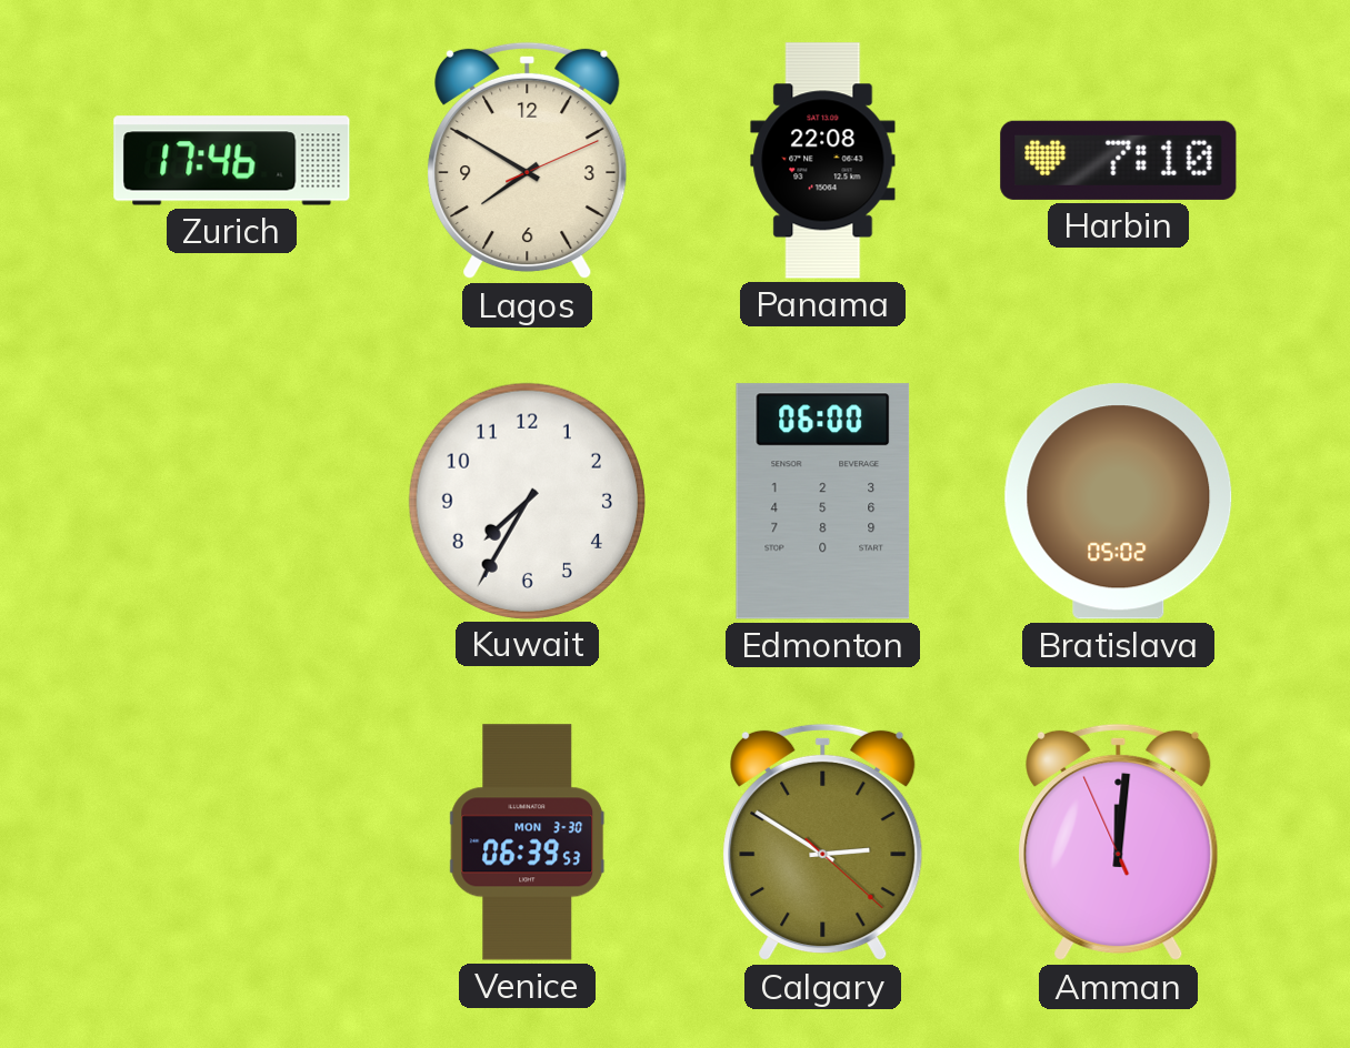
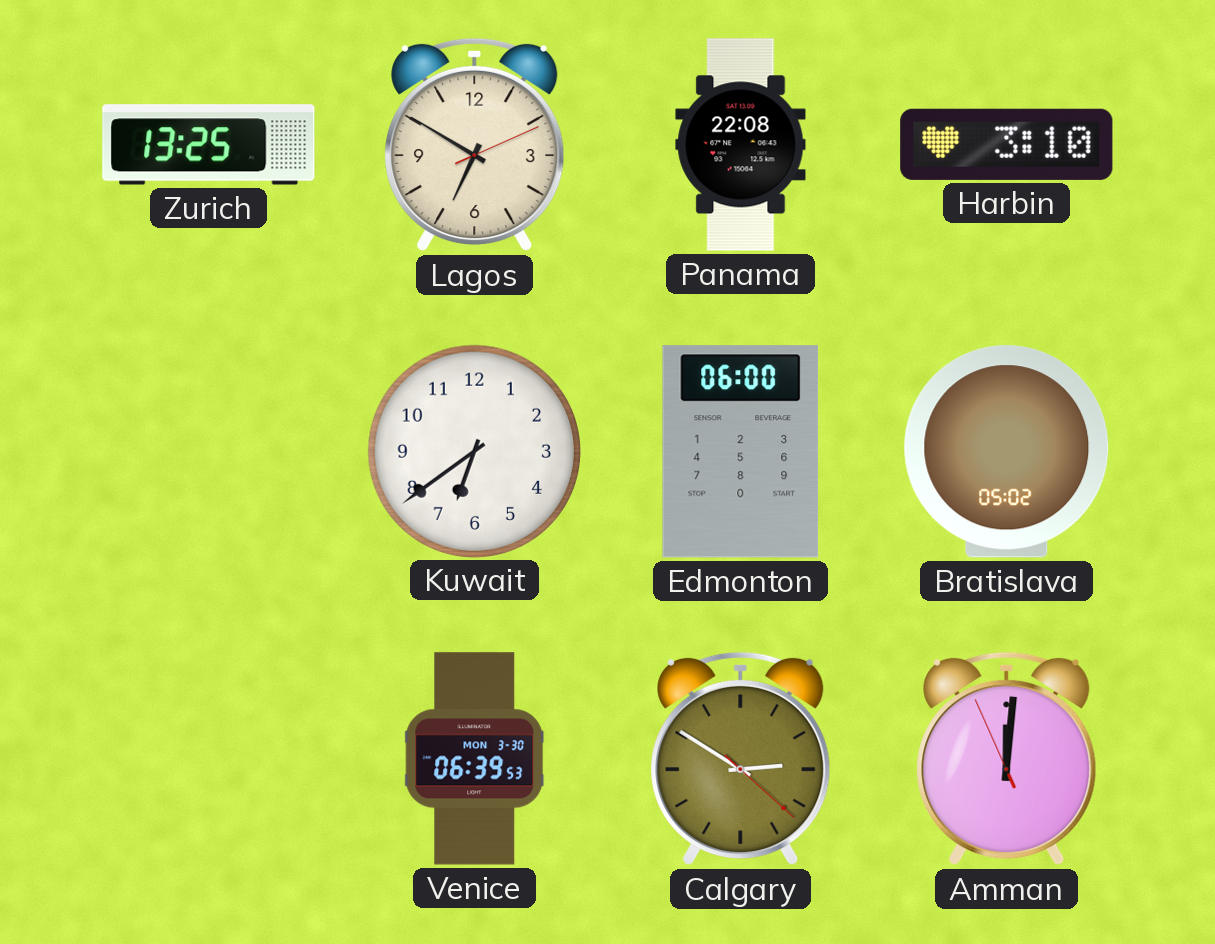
Zurich: 17:46 -> 13:25
Lagos: 7:50 -> 6:50
Harbin: 7:10 -> 3:10
Kuwait: 7:35 -> 6:39
